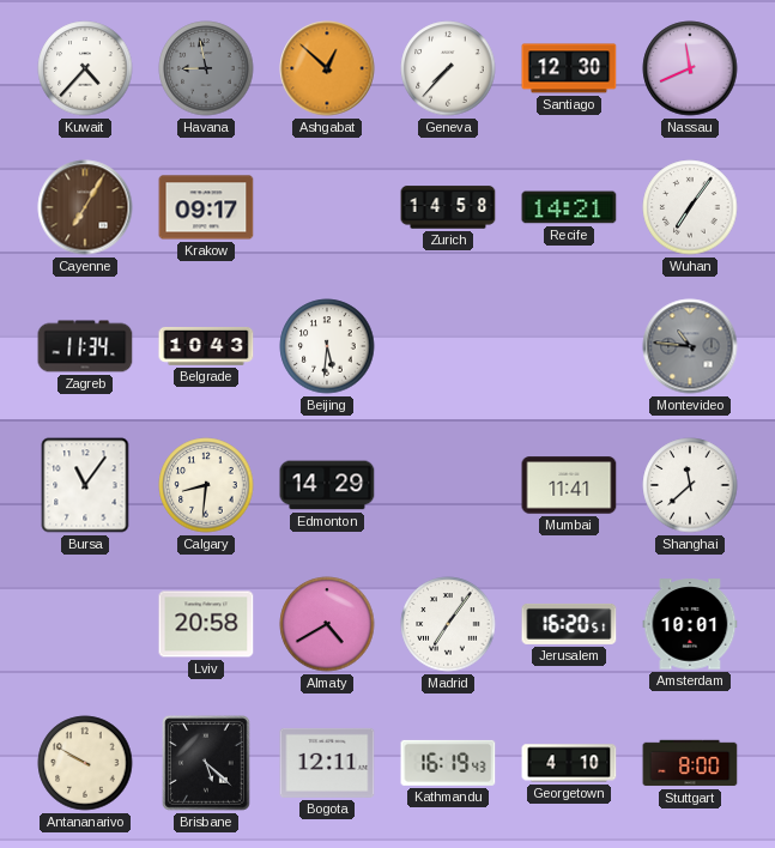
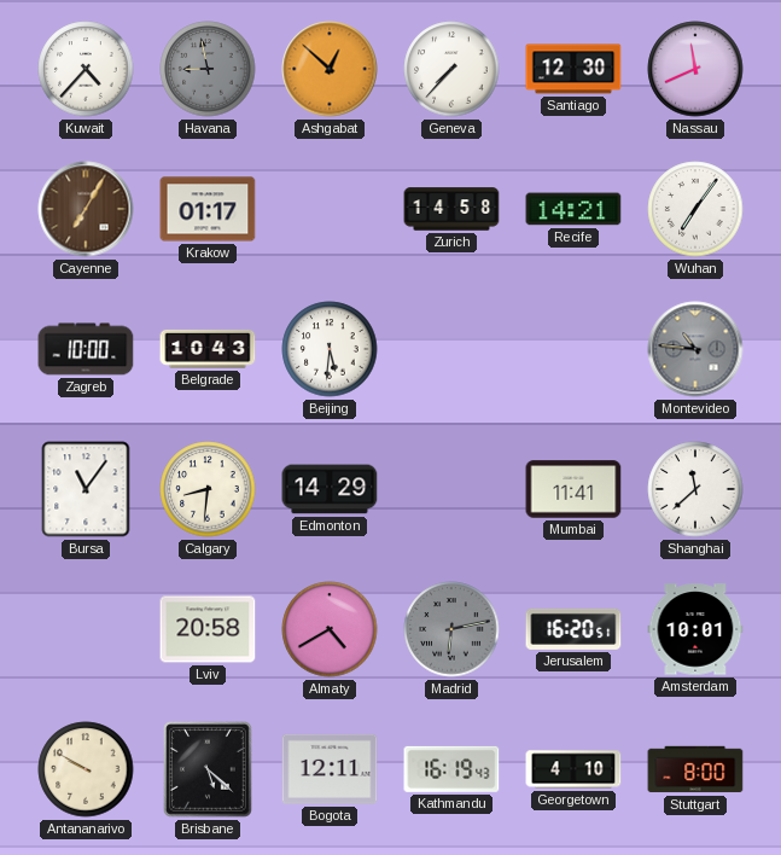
Krakow: 09:17 -> 01:17
Zagreb: 11:34 -> 10:00
Madrid: 7:06 -> 6:13
Madrid dial: white -> grey
